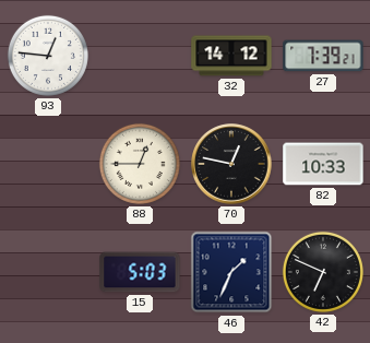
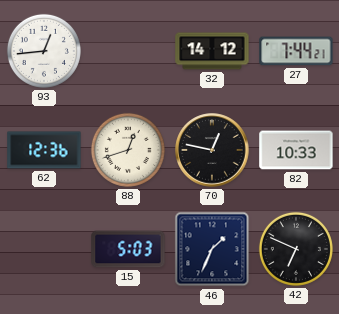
93: 12:46 -> 12:44
27: 7:39 -> 7:44
62: none -> 12:36
88: 12:45 -> 12:42
